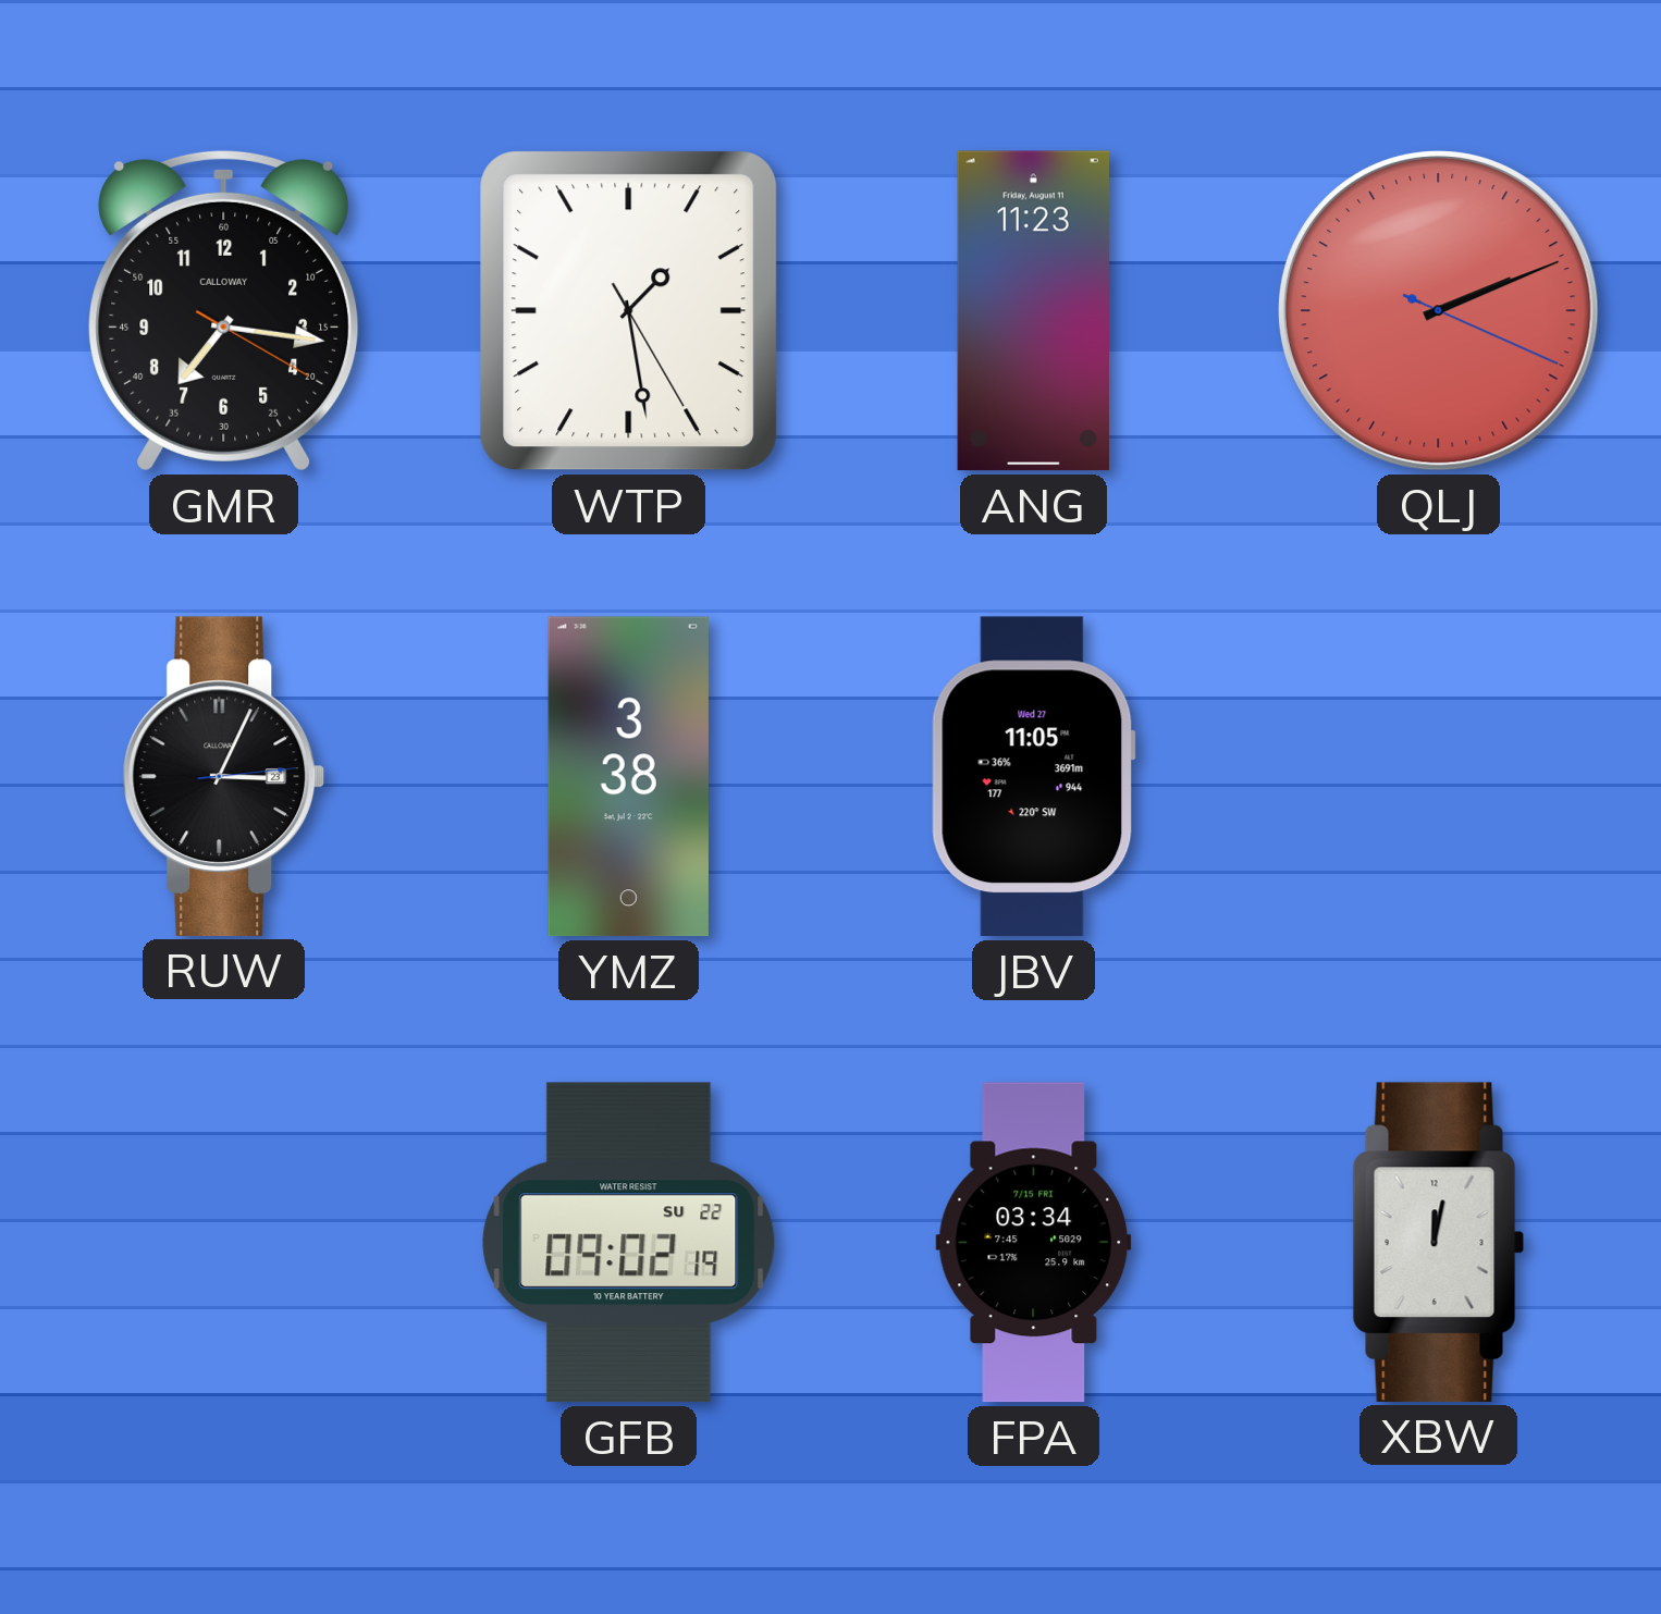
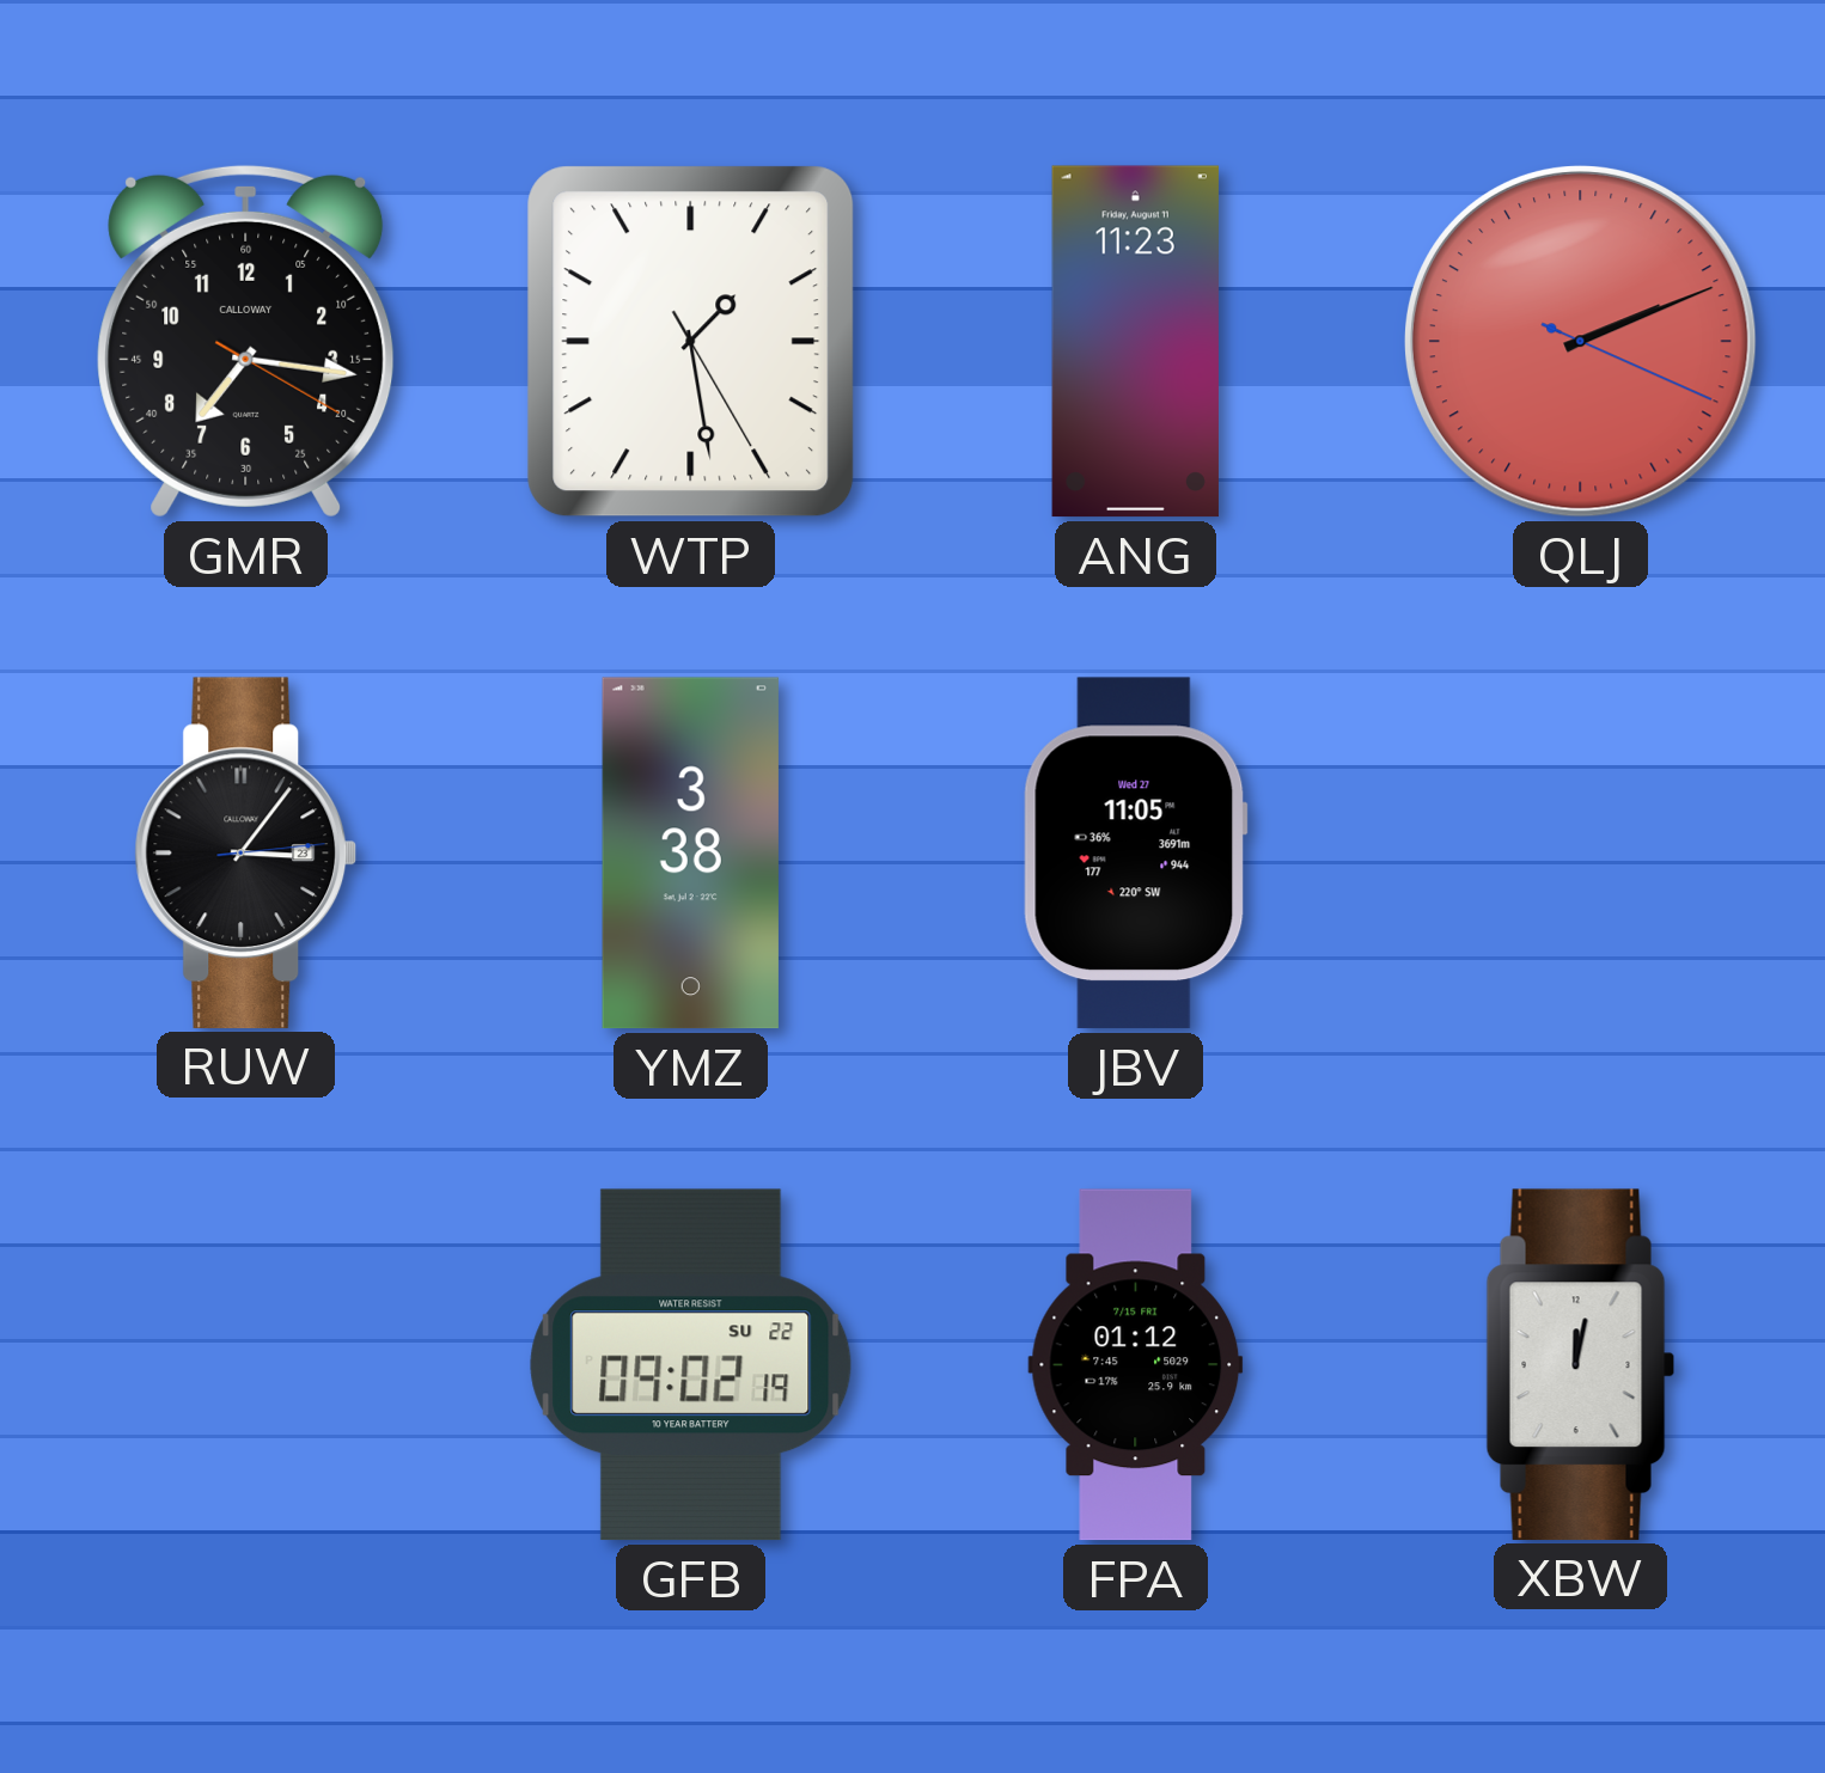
RUW: 3:04 -> 3:06
FPA: 03:34 -> 01:12
